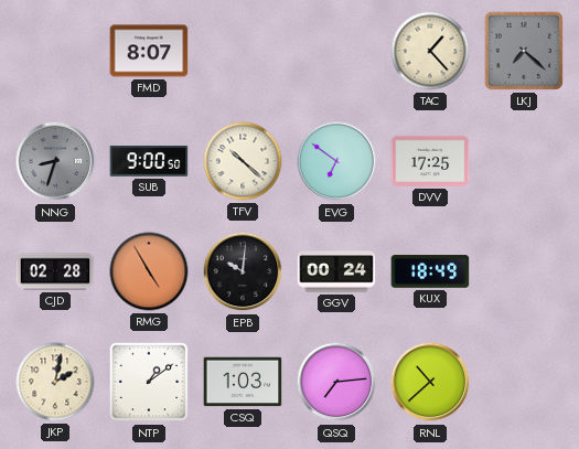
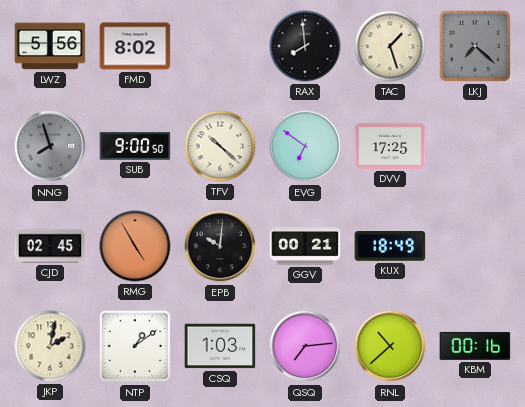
LWZ: none -> 5:56
FMD: 8:07 -> 8:02
RAX: none -> 7:59
TAC: 1:23 -> 1:27
NNG: 8:33 -> 7:57
CJD: 02:28 -> 02:45
GGV: 00:24 -> 00:21
KBM: none -> 00:16
